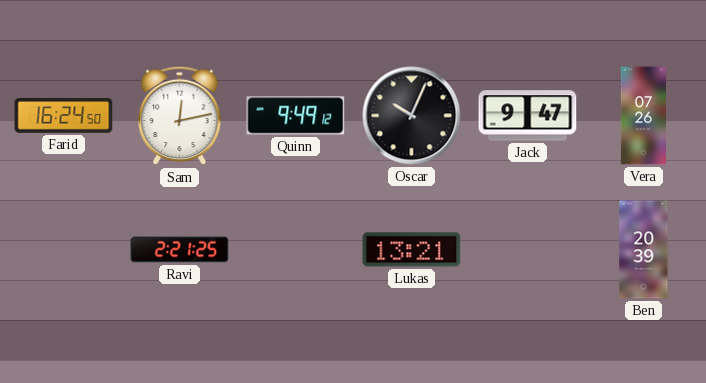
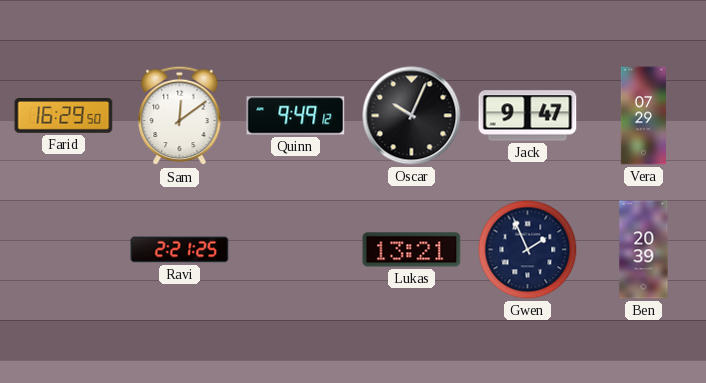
Farid: 16:24 -> 16:29
Sam: 12:13 -> 12:09
Vera: 07:26 -> 07:29
Gwen: none -> 1:56
